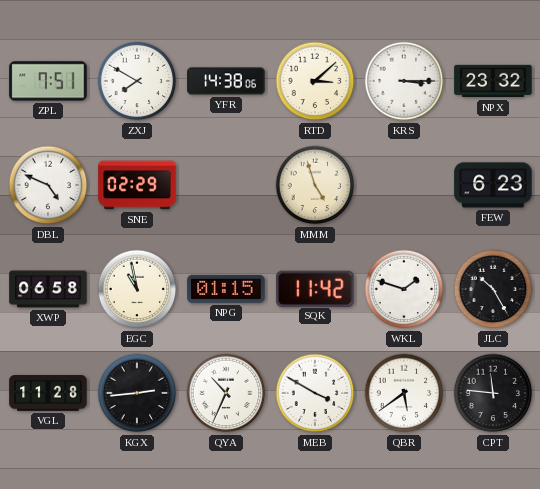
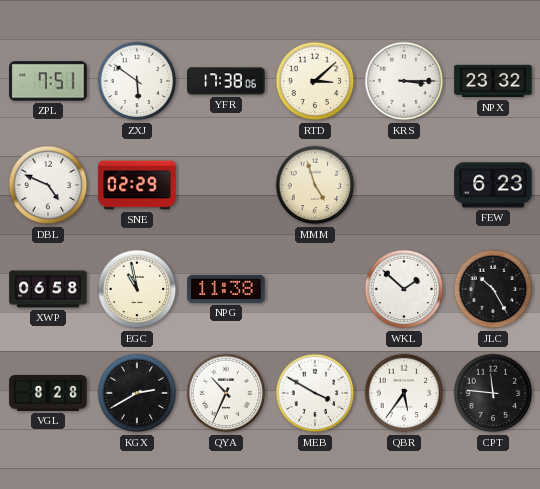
ZXJ: 7:50 -> 5:51
YFR: 14:38 -> 17:38
NPG: 01:15 -> 11:38
SQK: 11:42 -> none
WKL: 1:48 -> 1:52
VGL: 11:28 -> 8:28
KGX: 2:44 -> 2:40
QBR: 5:39 -> 5:36
